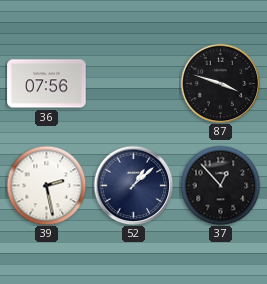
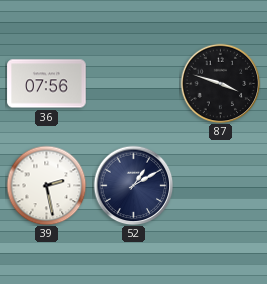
52: 1:08 -> 1:10
37: 12:53 -> none
